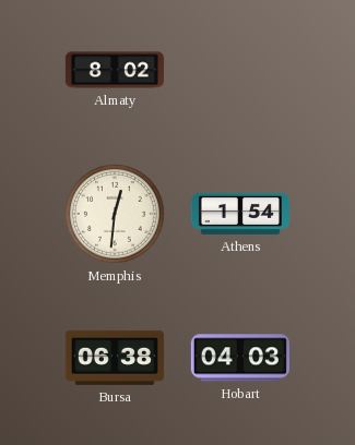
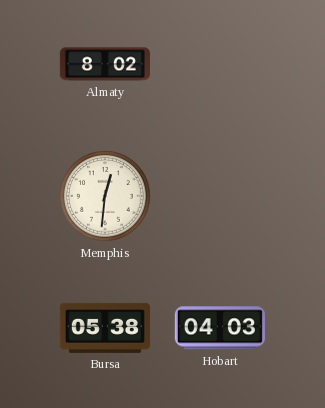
Athens: 1:54 -> none
Bursa: 06:38 -> 05:38
